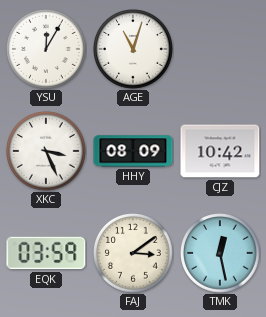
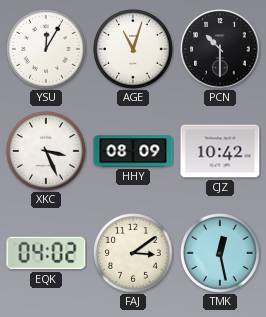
PCN: none -> 10:30
EQK: 03:59 -> 04:02
